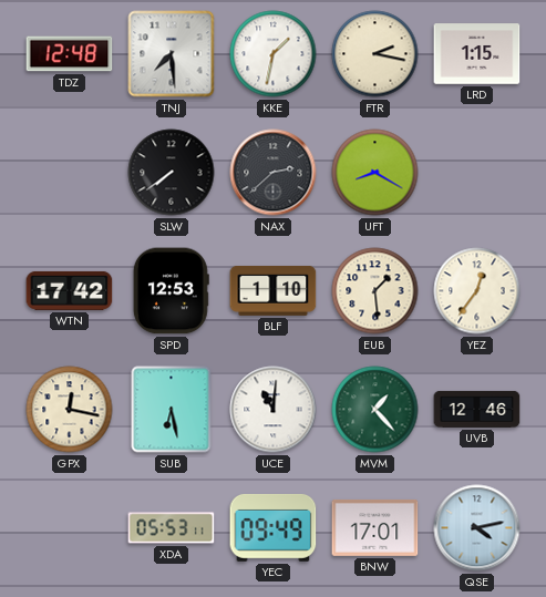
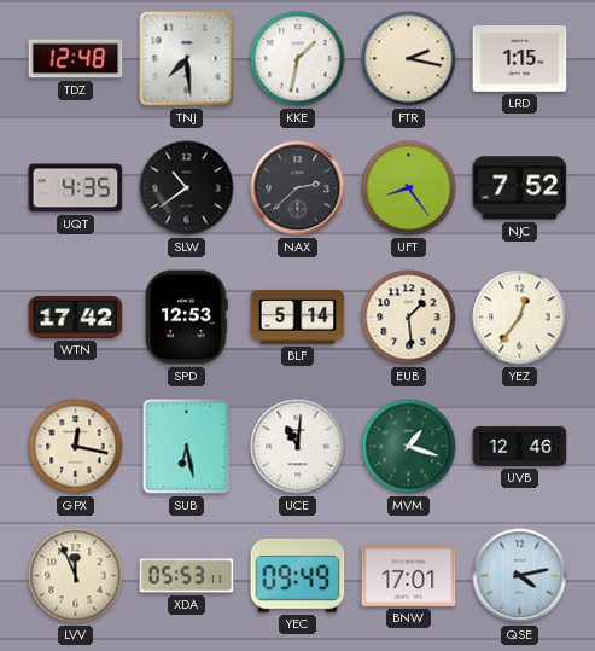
UQT: none -> 4:35
SLW: 7:39 -> 10:39
UFT: 8:20 -> 8:24
NJC: none -> 7:52
BLF: 1:10 -> 5:14
MVM: 1:23 -> 1:18
LVV: none -> 11:56
